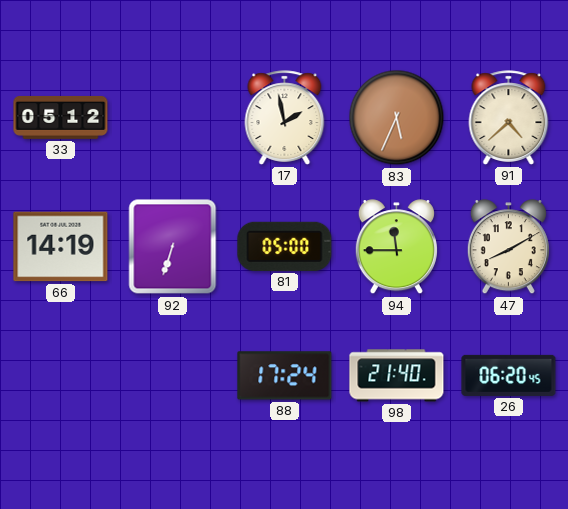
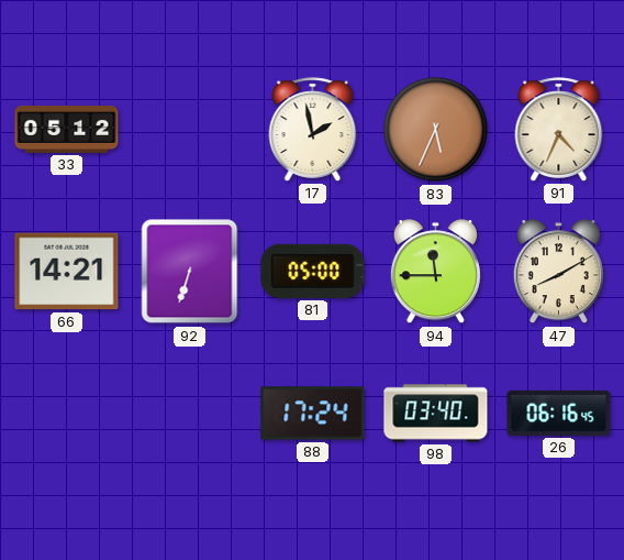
91: 4:38 -> 4:34
66: 14:19 -> 14:21
98: 21:40 -> 03:40
26: 06:20 -> 06:16
